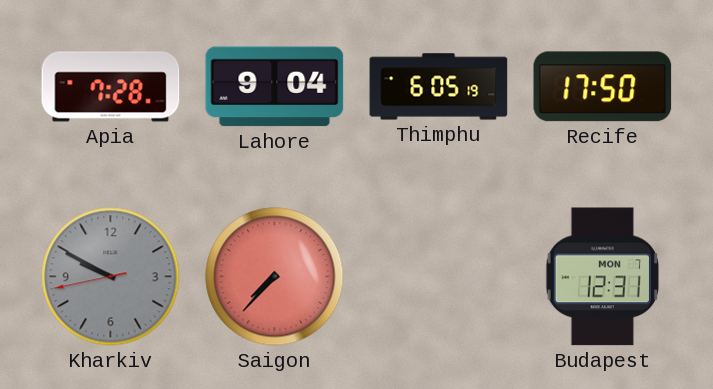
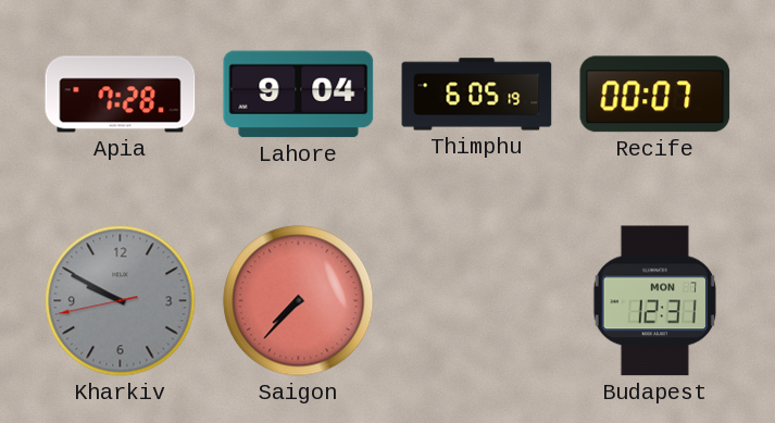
Recife: 17:50 -> 00:07
